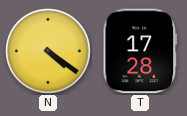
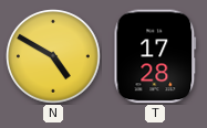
N: 4:21 -> 4:50
